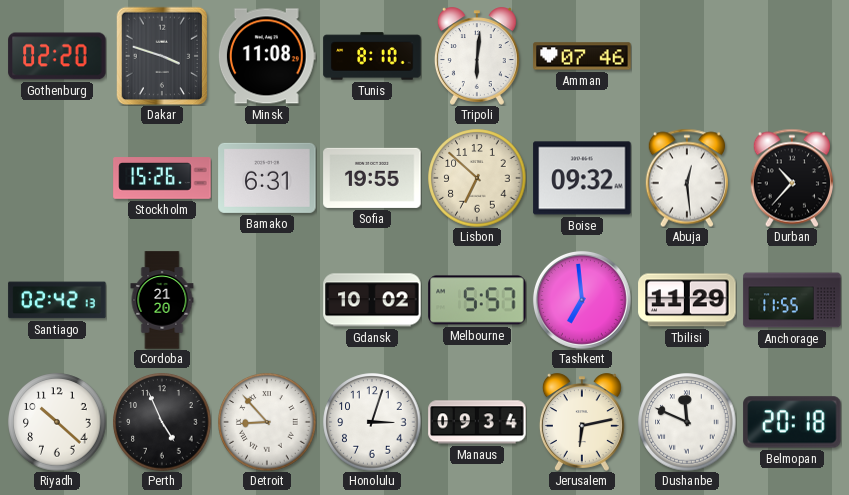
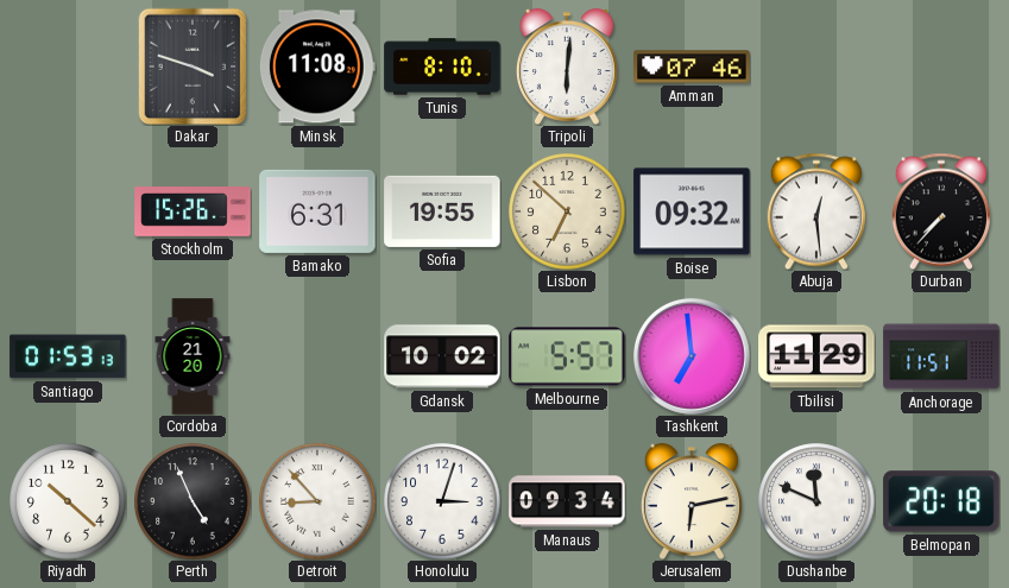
Gothenburg: 02:20 -> none
Durban: 10:37 -> 7:37
Santiago: 02:42 -> 01:53
Anchorage: 11:55 -> 11:51
